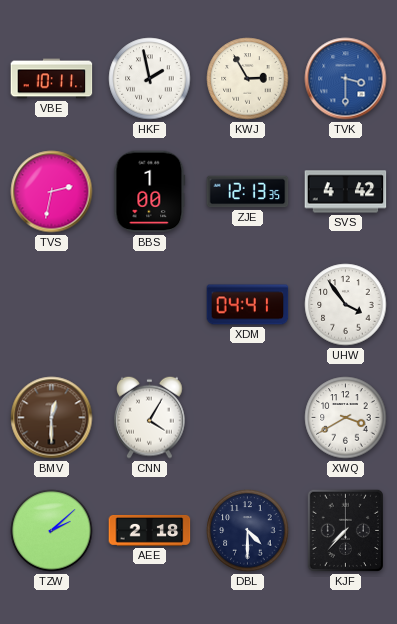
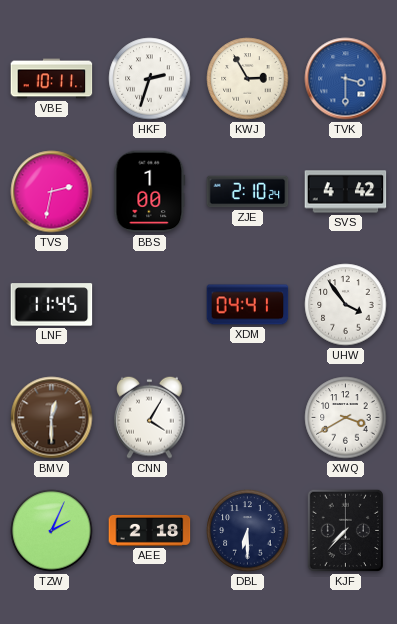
HKF: 1:58 -> 2:33
ZJE: 12:13 -> 2:10
LNF: none -> 11:45
TZW: 2:08 -> 2:04
DBL: 4:30 -> 6:30
